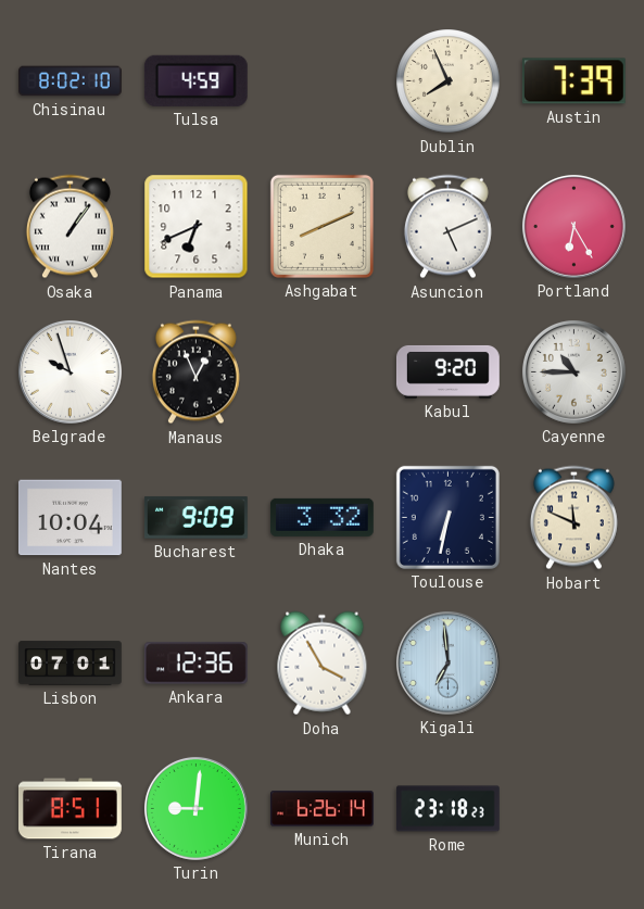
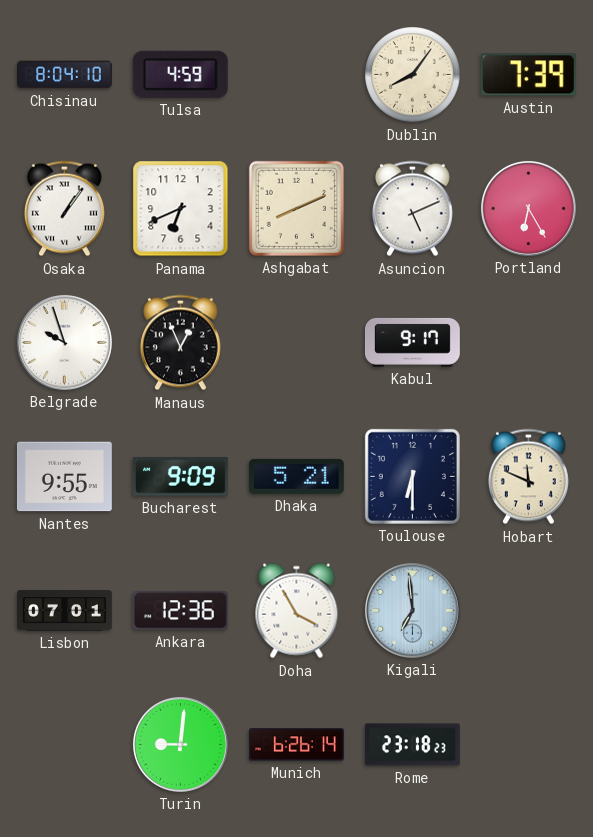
Chisinau: 8:02 -> 8:04
Dublin: 7:56 -> 8:06
Kabul: 9:20 -> 9:17
Cayenne: 10:45 -> none
Nantes: 10:04 -> 9:55
Dhaka: 3:32 -> 5:21
Toulouse: 6:32 -> 6:30
Tirana: 8:51 -> none
